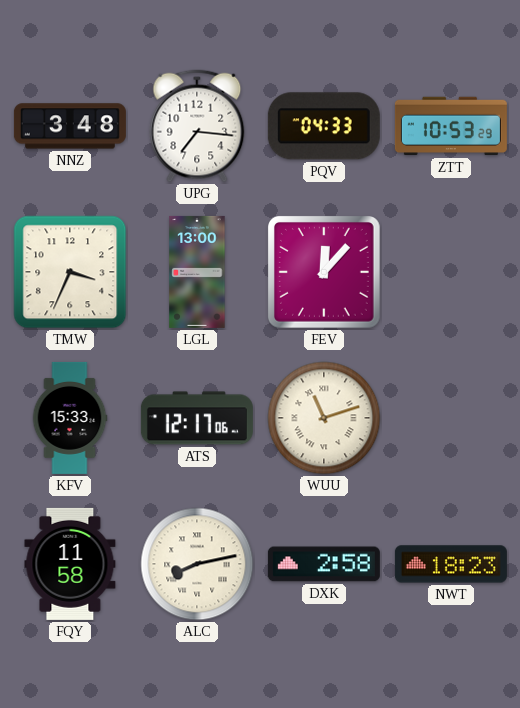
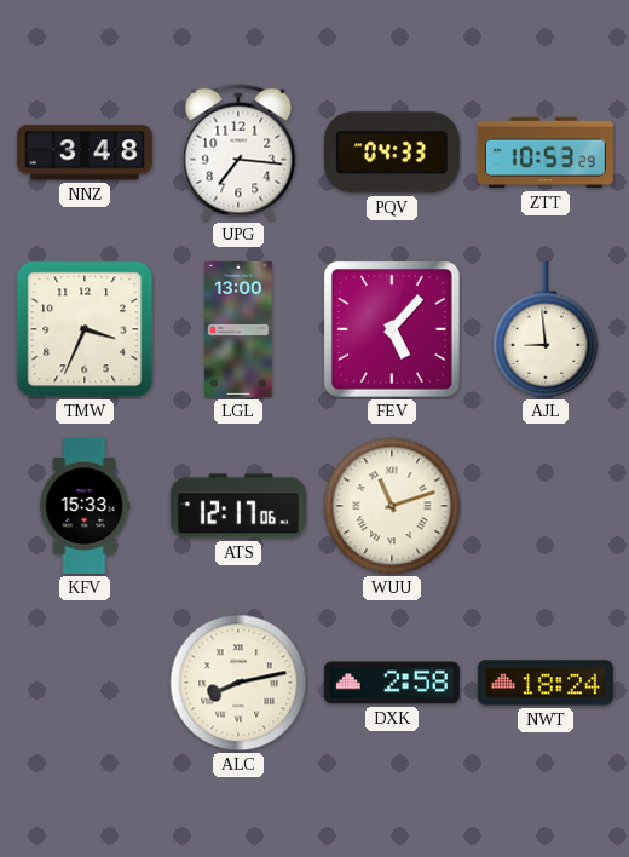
FEV: 12:07 -> 5:07
AJL: none -> 8:59
FQY: 11:58 -> none
NWT: 18:23 -> 18:24
